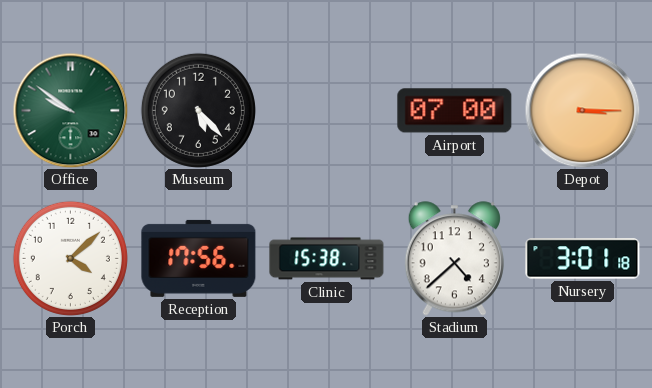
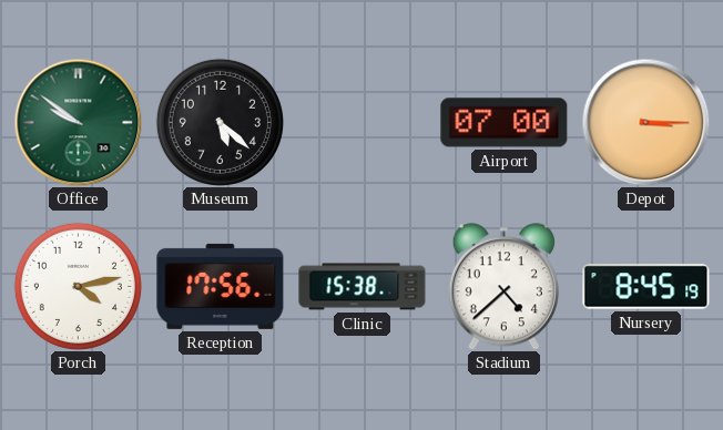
Museum: 5:23 -> 5:22
Porch: 4:08 -> 4:13
Nursery: 3:01 -> 8:45
